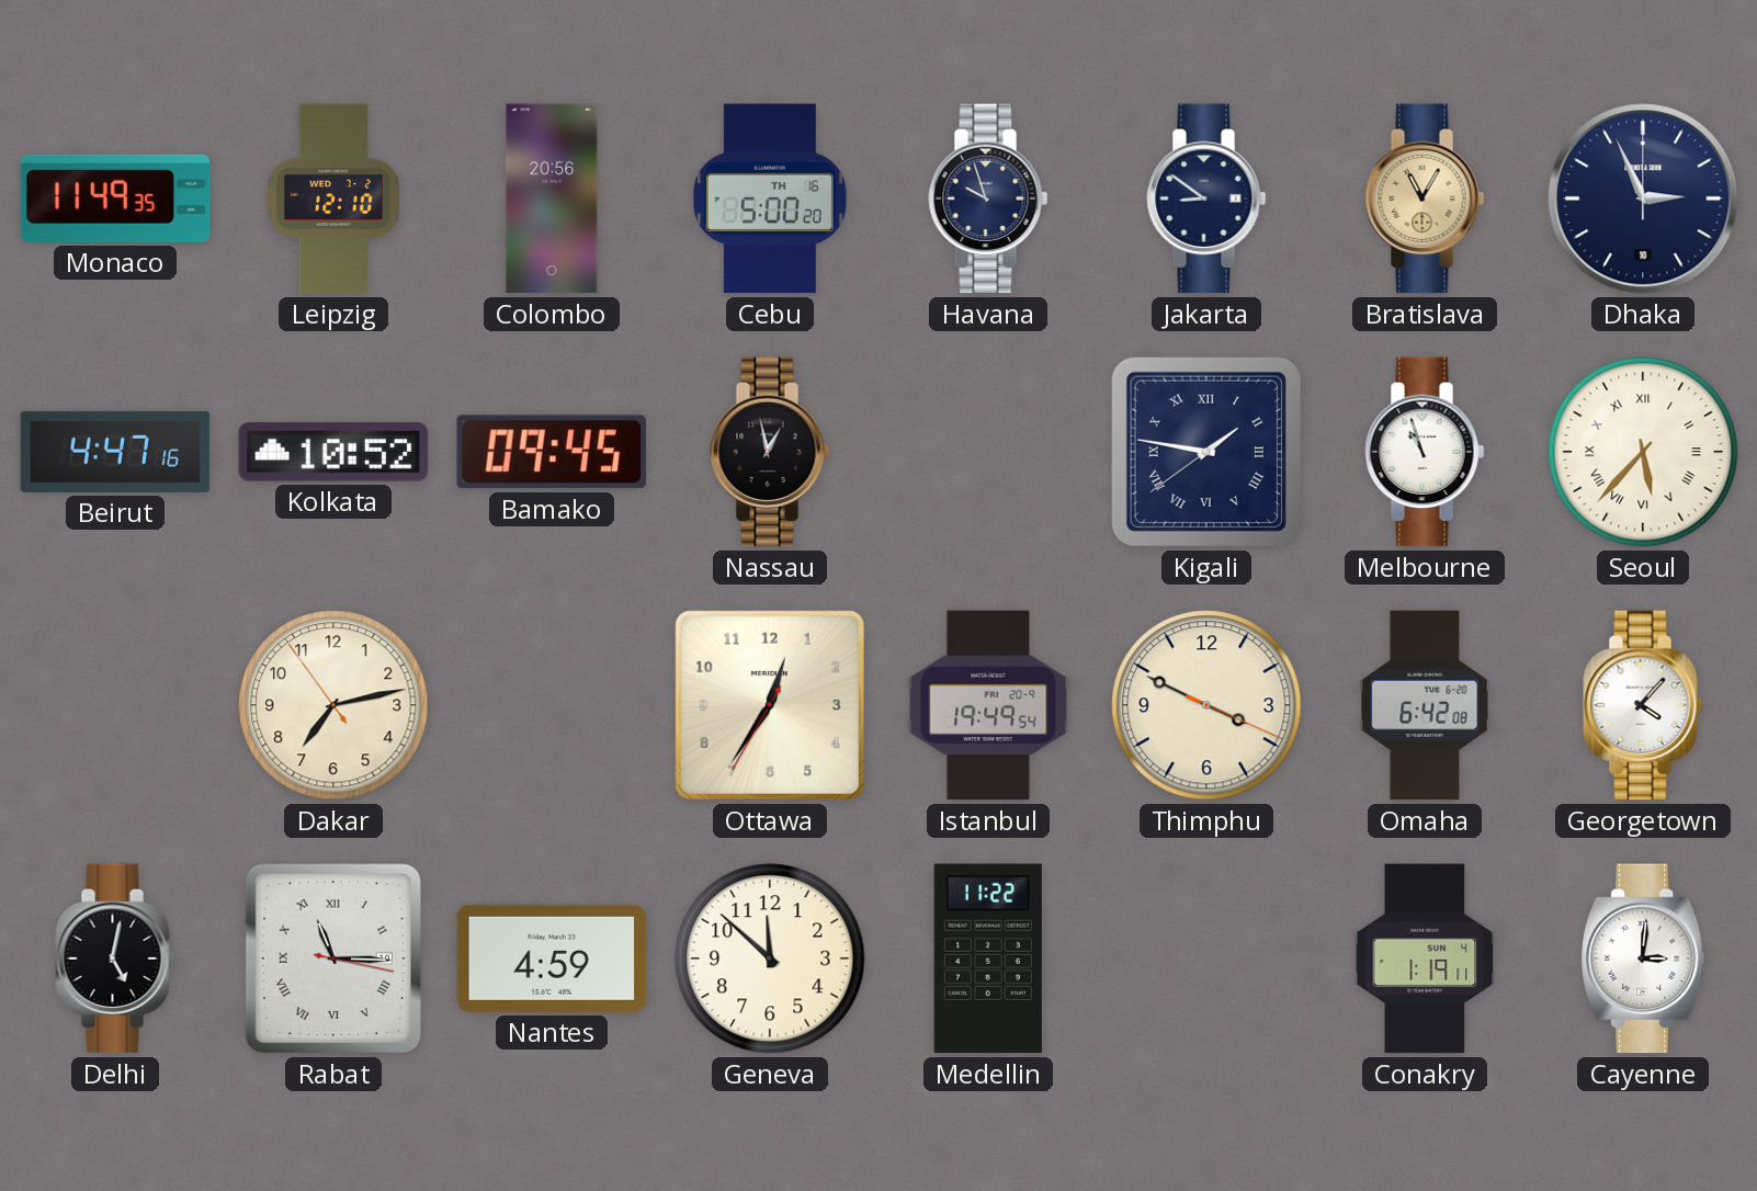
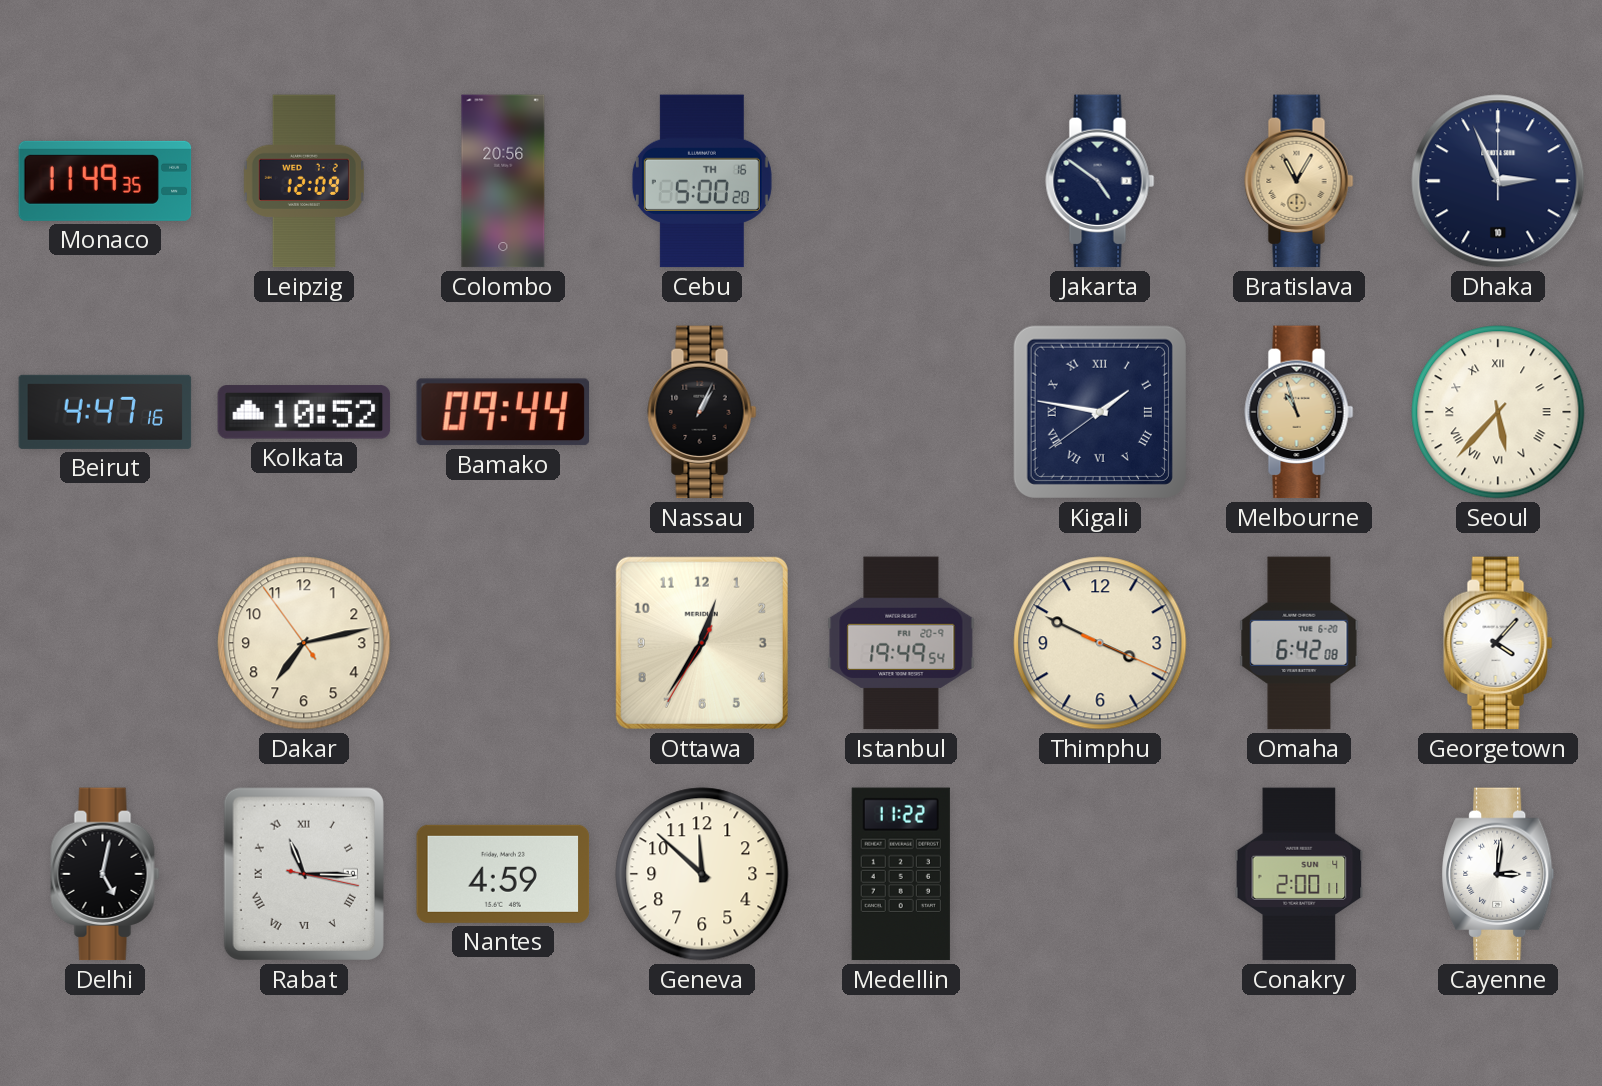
Leipzig: 12:10 -> 12:09
Havana: 9:57 -> none
Jakarta: 8:51 -> 4:51
Bamako: 09:45 -> 09:44
Nassau: 12:58 -> 1:04
Melbourne dial: white -> champagne
Conakry: 1:19 -> 2:00
